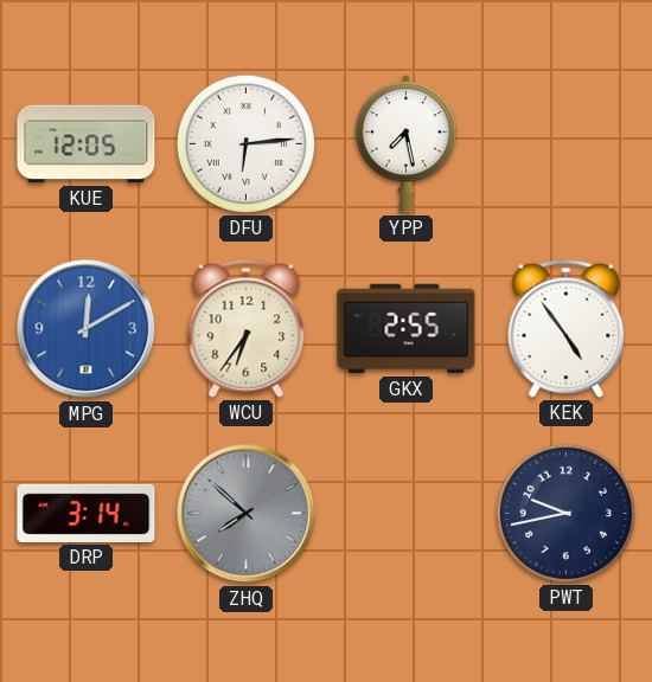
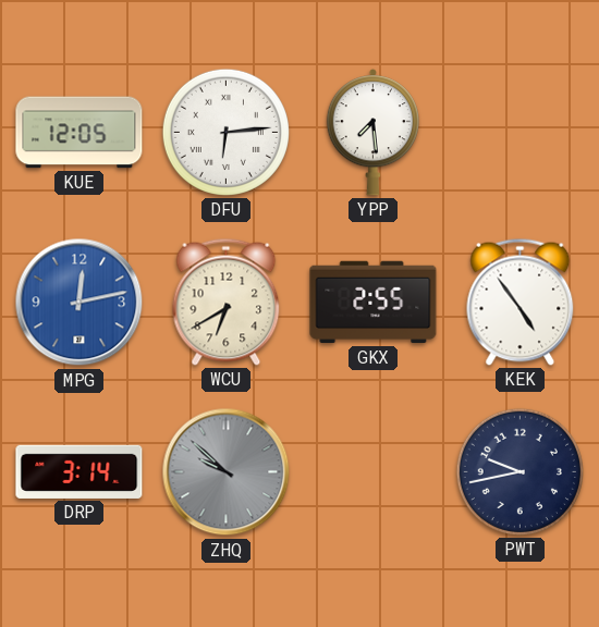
YPP: 7:28 -> 7:29
MPG: 12:10 -> 12:13
WCU: 6:36 -> 6:40
ZHQ: 7:52 -> 9:52
